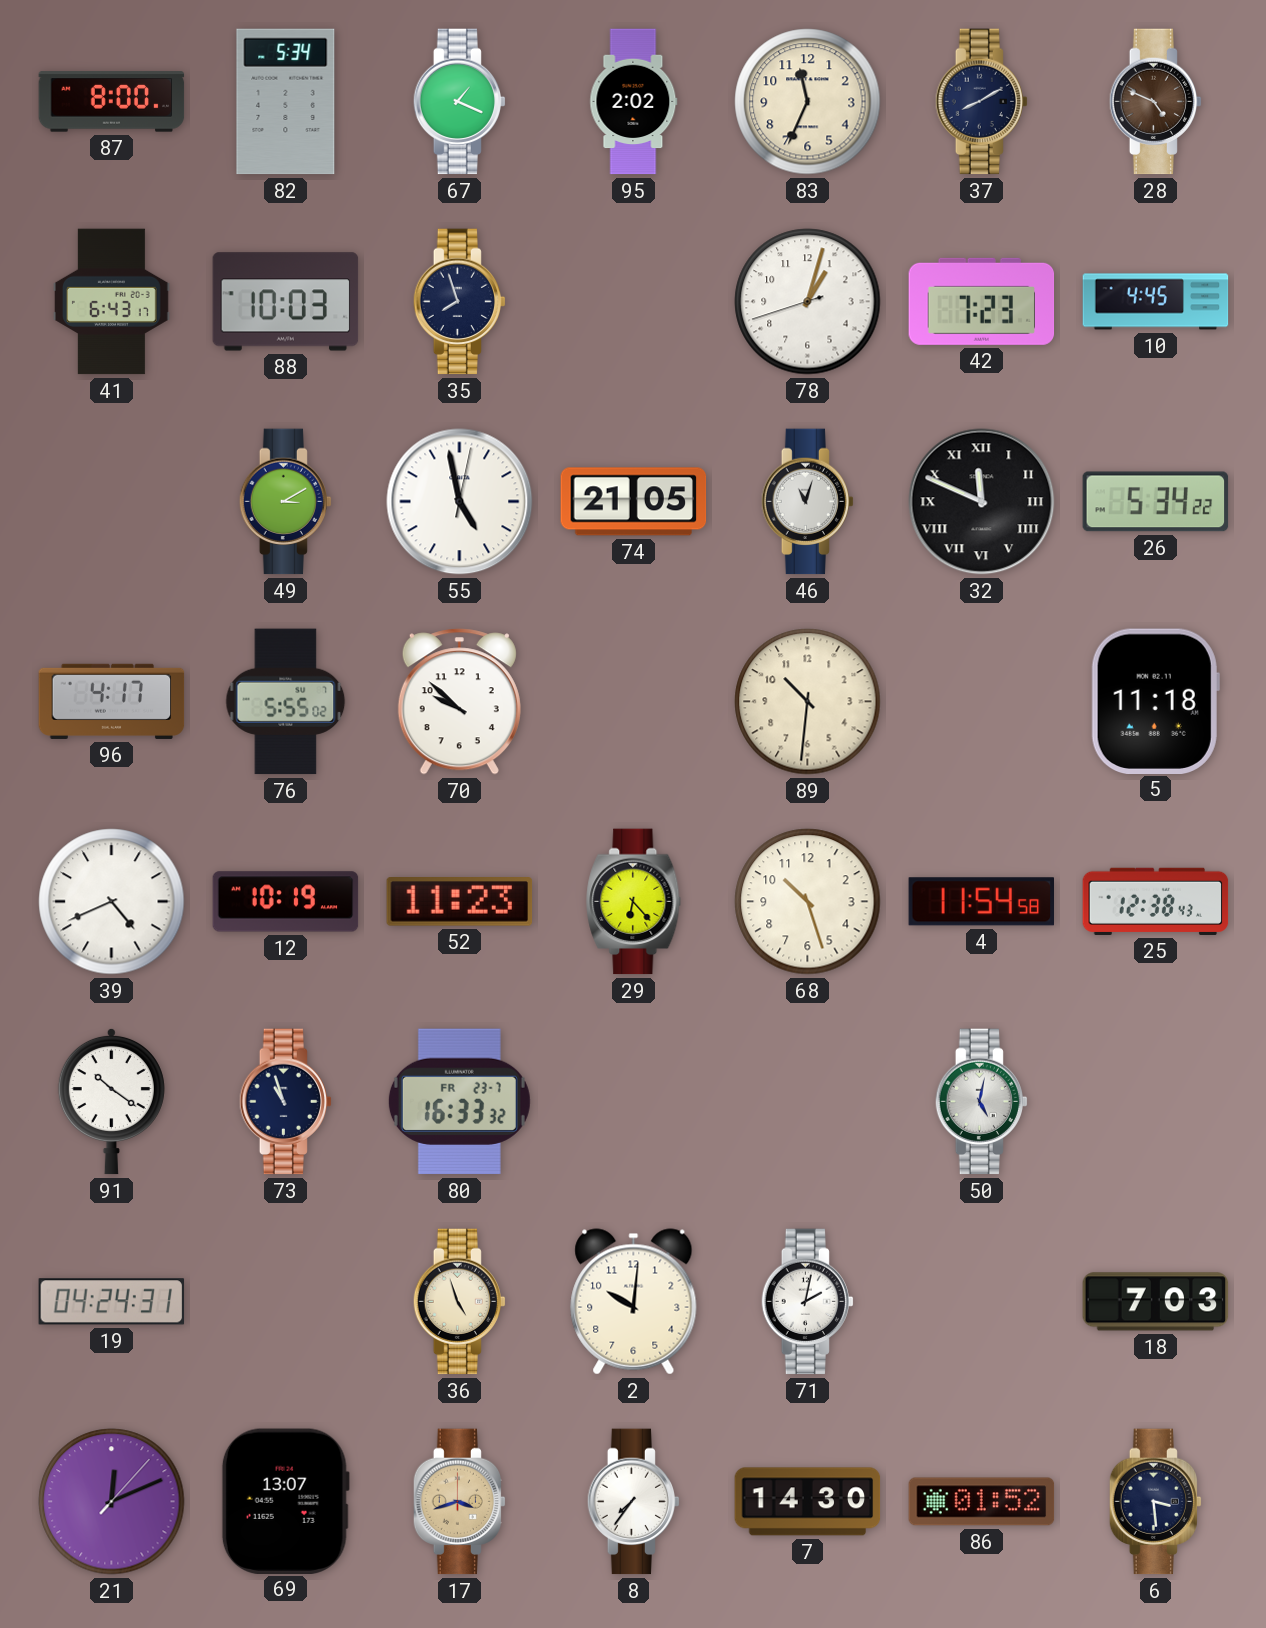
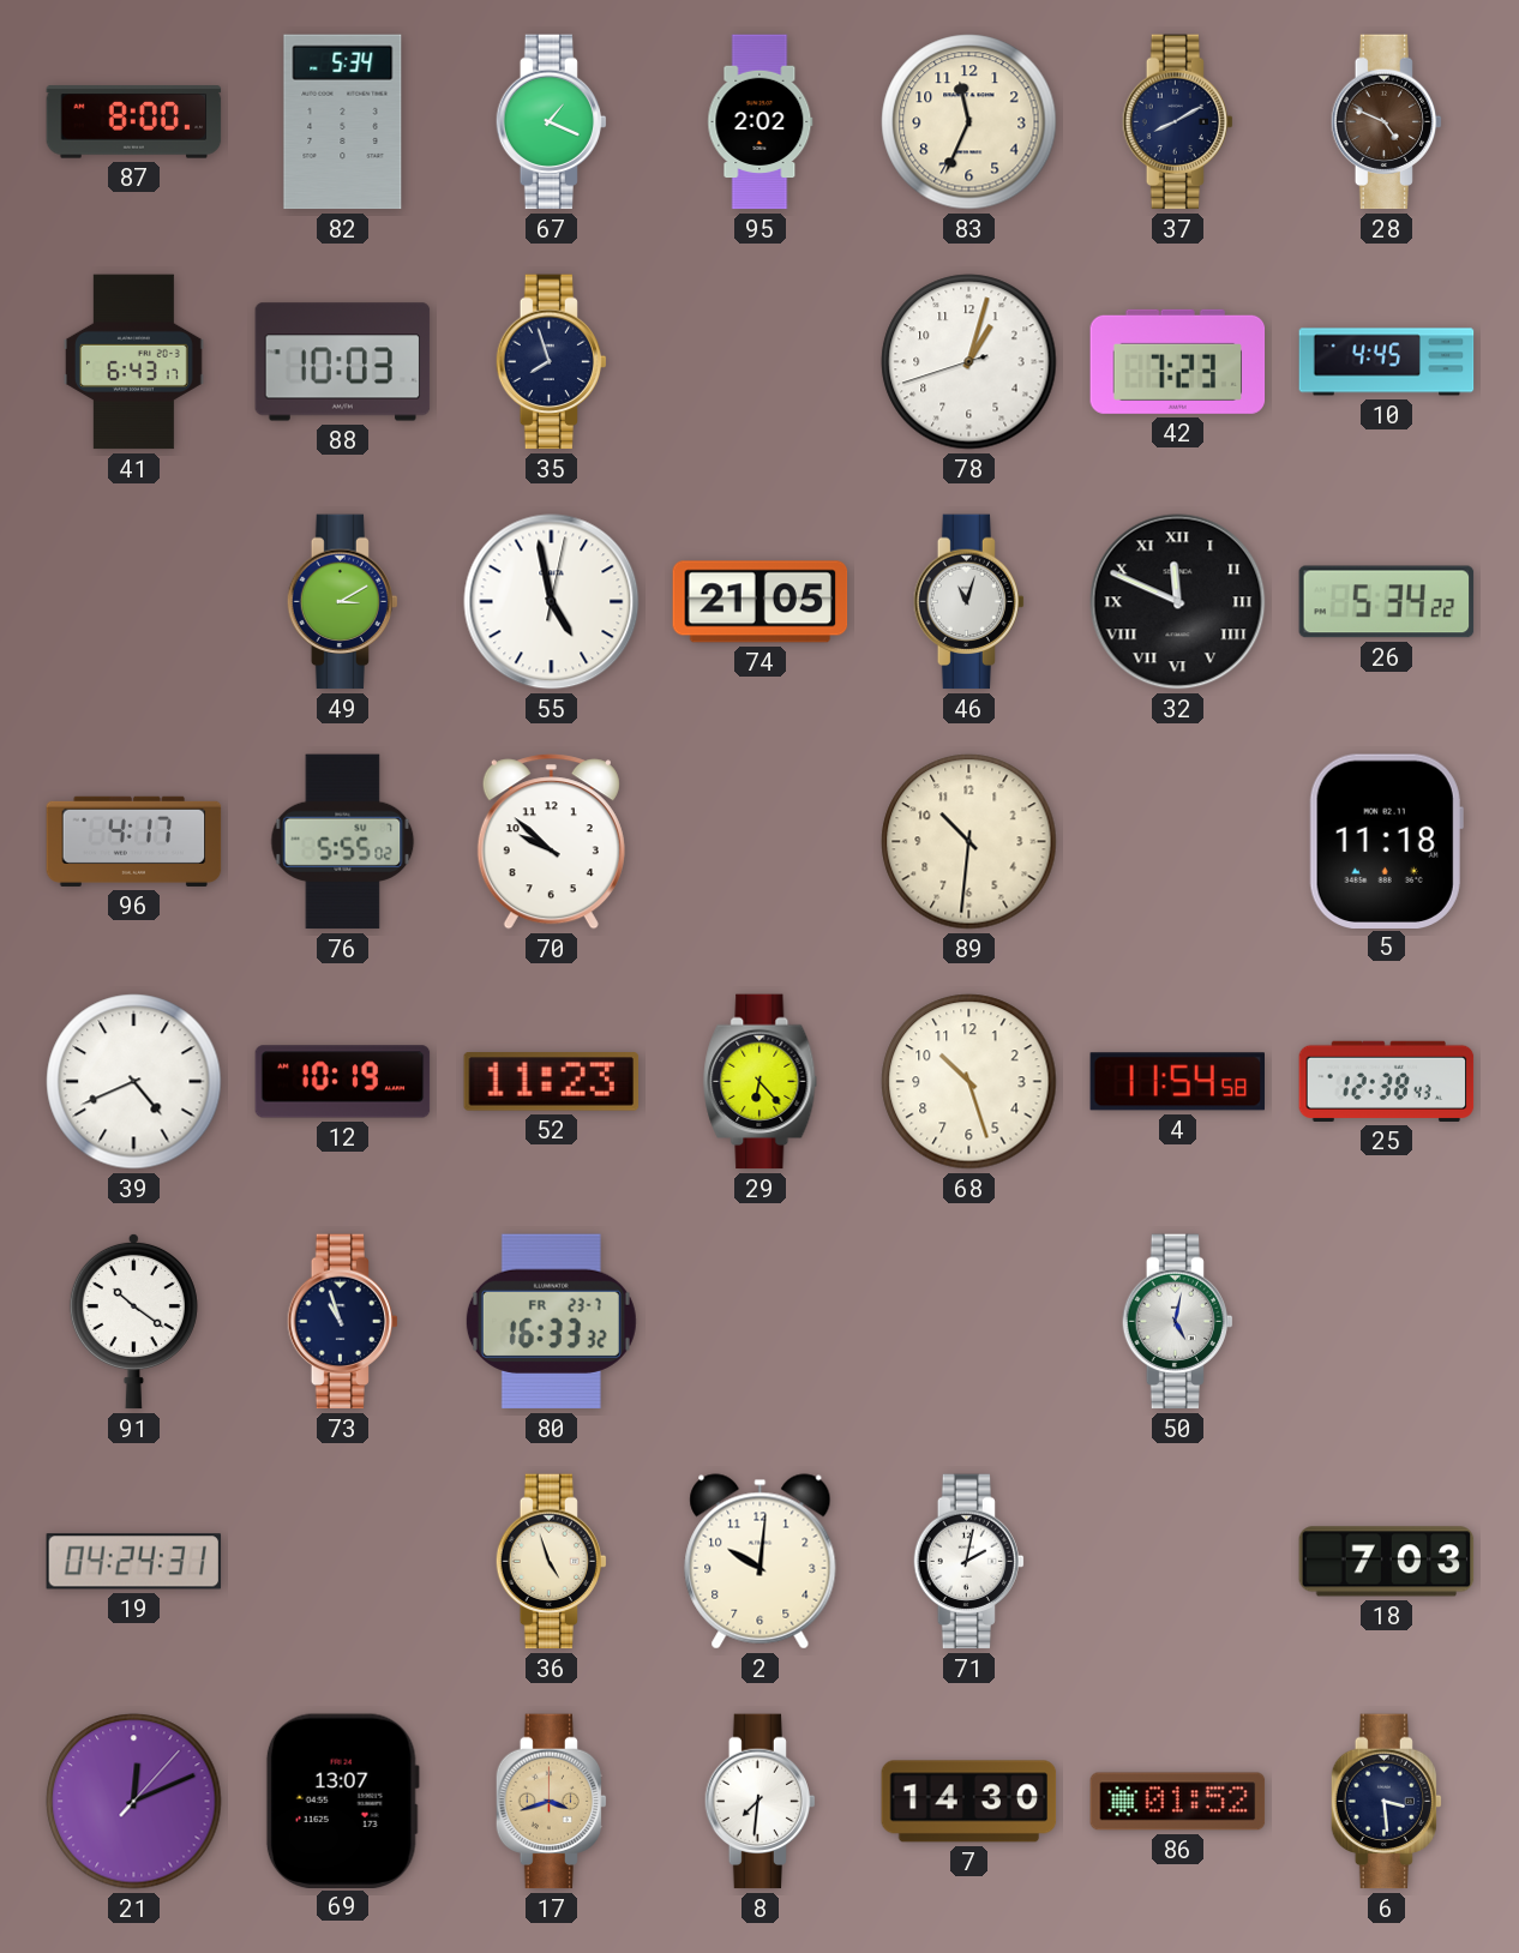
8: 7:36 -> 7:31
